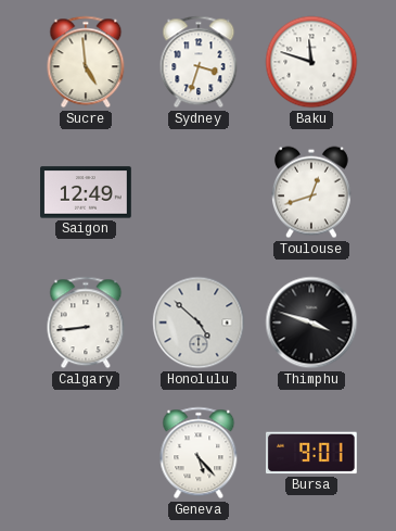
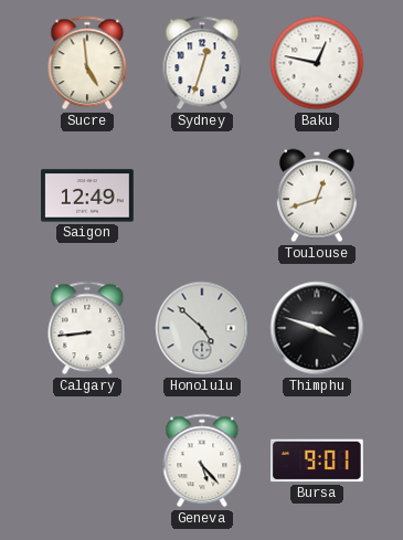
Sydney: 3:33 -> 12:33
Baku: 11:48 -> 12:47
